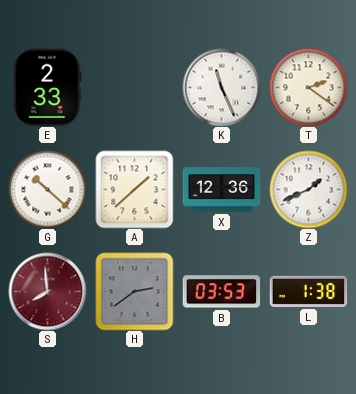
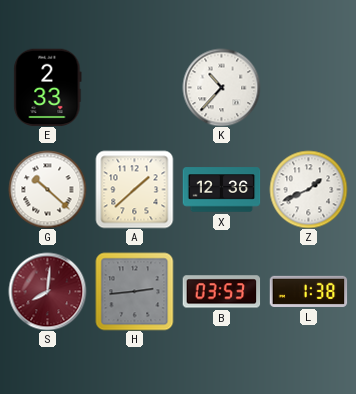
K: 11:26 -> 10:37
T: 2:21 -> none
S: 7:59 -> 8:01
H: 2:39 -> 2:44
